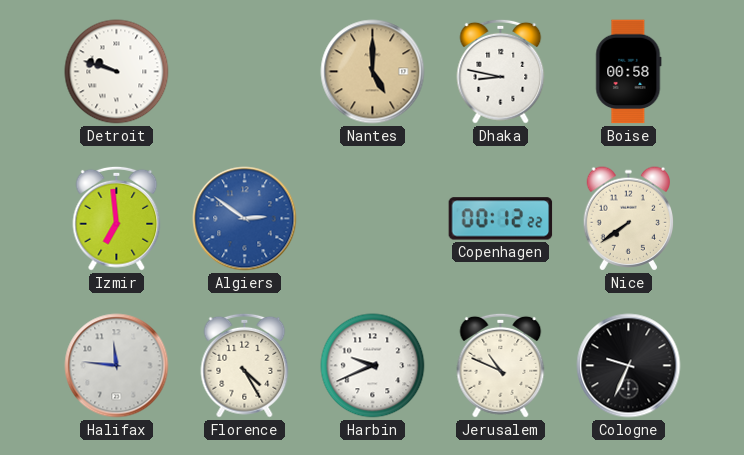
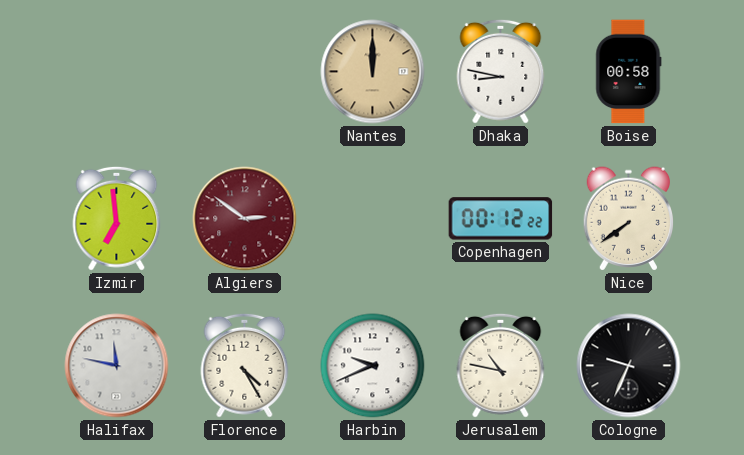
Detroit: 9:48 -> none
Nantes: 5:00 -> 12:00
Algiers dial: blue -> burgundy
Halifax: 11:46 -> 11:47
Jerusalem: 10:49 -> 10:47
